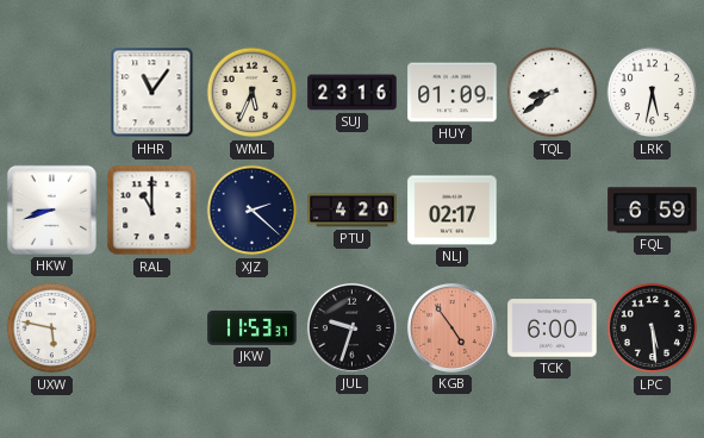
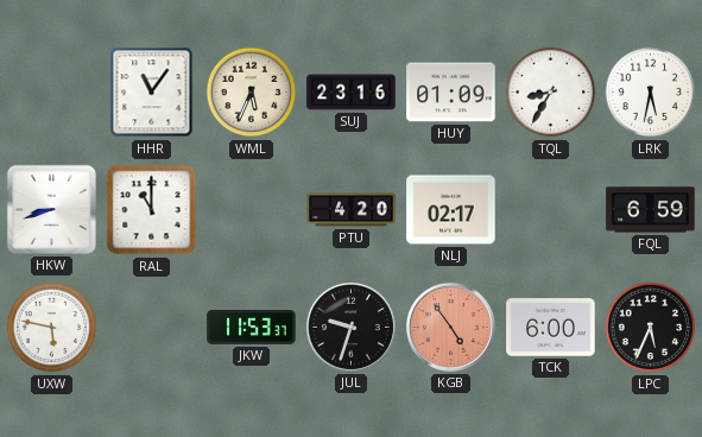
TQL: 8:39 -> 8:35
XJZ: 2:22 -> none
LPC: 5:29 -> 5:34
